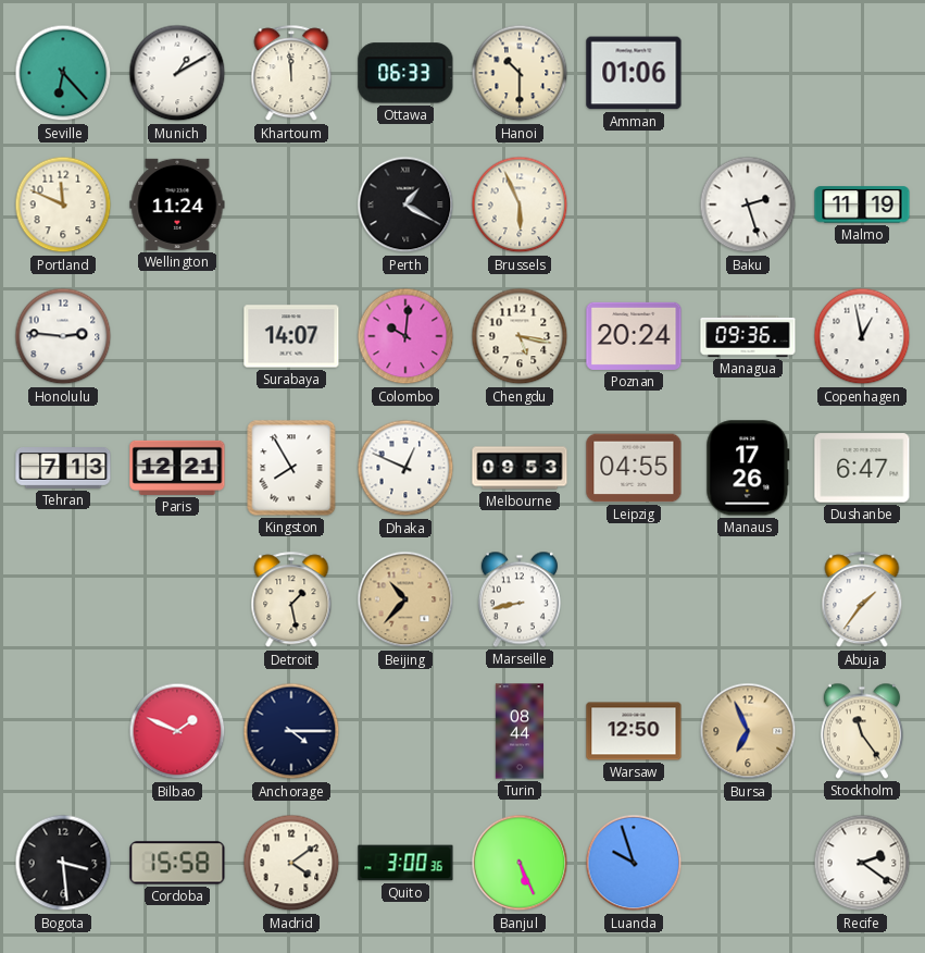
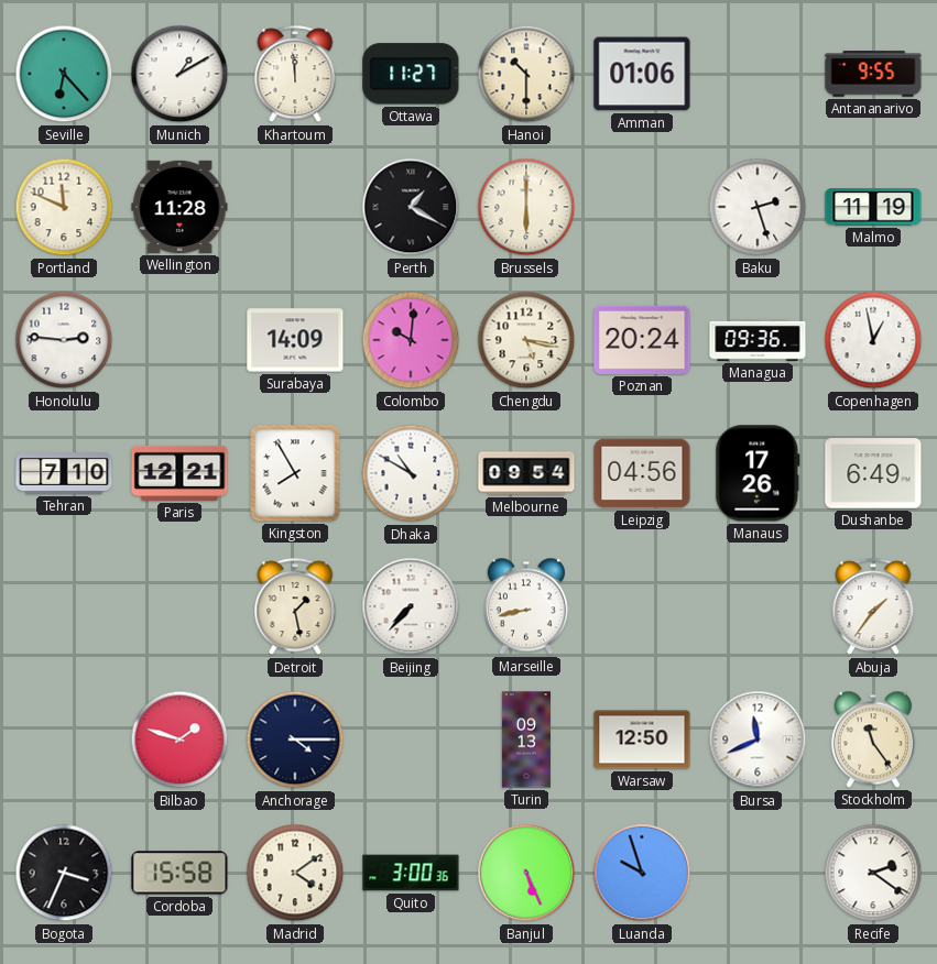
Ottawa: 06:33 -> 11:27
Antananarivo: none -> 9:55
Wellington: 11:24 -> 11:28
Brussels: 5:56 -> 6:00
Surabaya: 14:07 -> 14:09
Tehran: 7:13 -> 7:10
Dhaka: 12:49 -> 10:50
Melbourne: 09:53 -> 09:54
Leipzig: 04:55 -> 04:56
Dushanbe: 6:47 -> 6:49
Beijing: 10:37 -> 7:37
Beijing dial: champagne -> white
Bilbao: 1:49 -> 1:48
Turin: 08:44 -> 09:13
Bursa: 6:56 -> 11:41
Bursa dial: champagne -> white
Bogota: 3:29 -> 3:34
